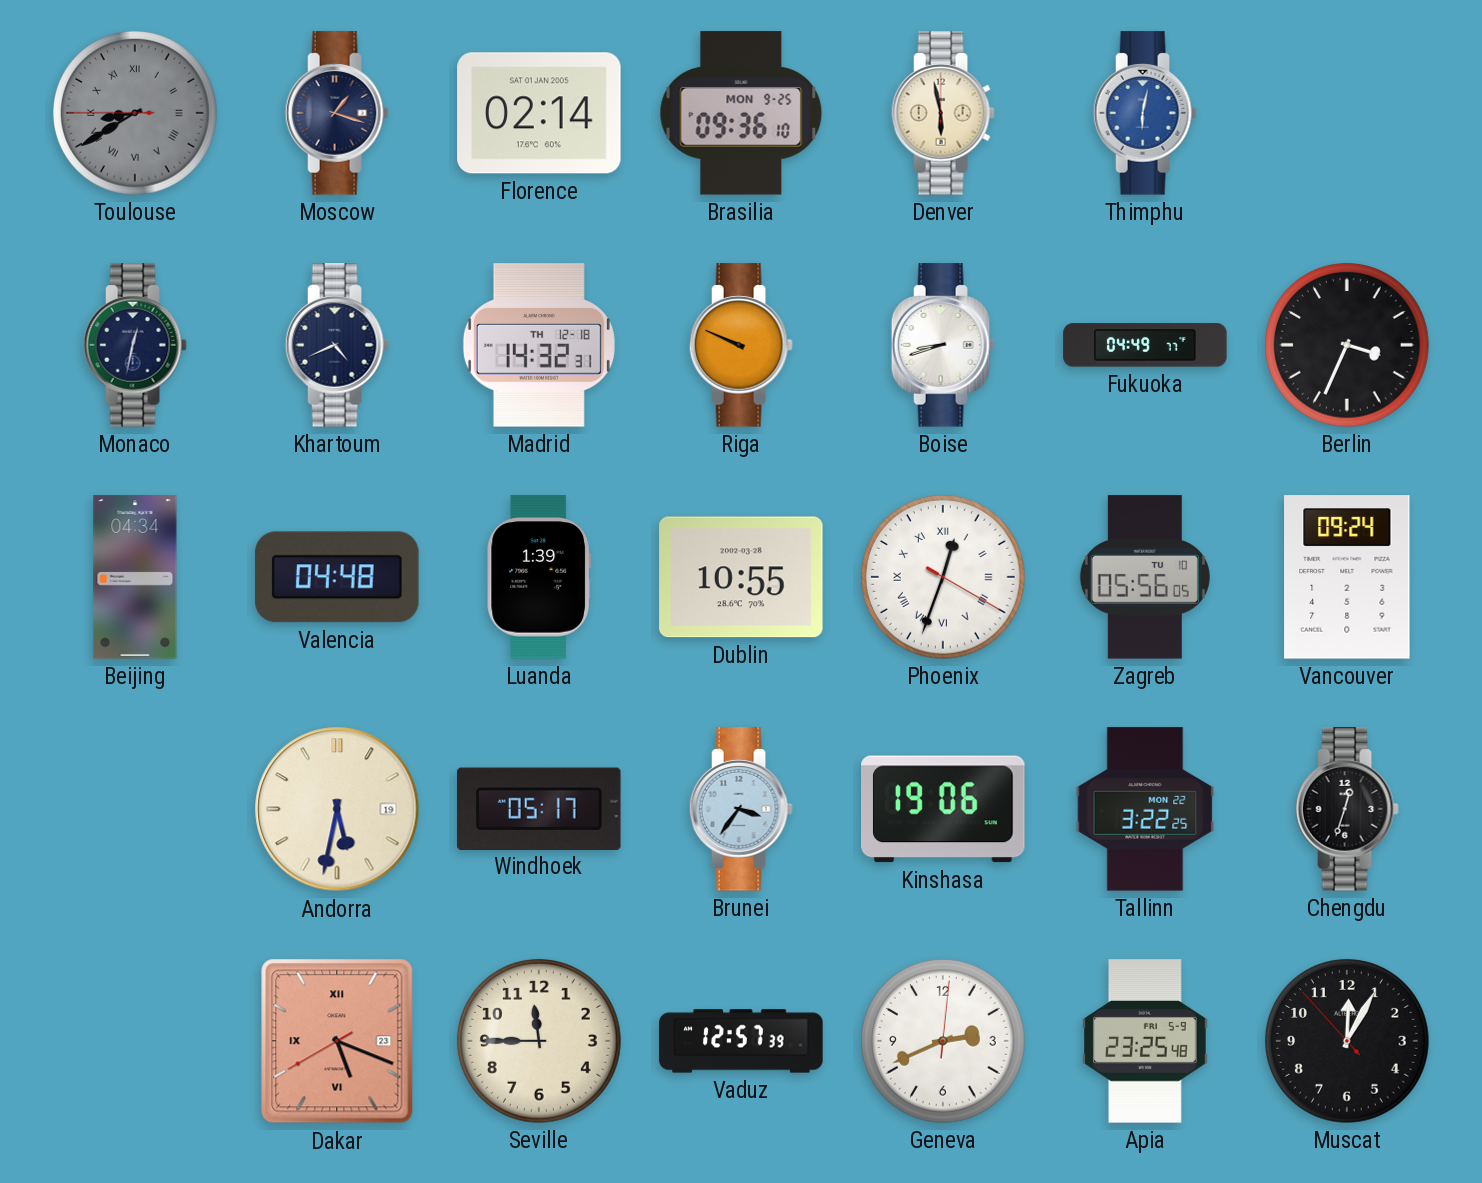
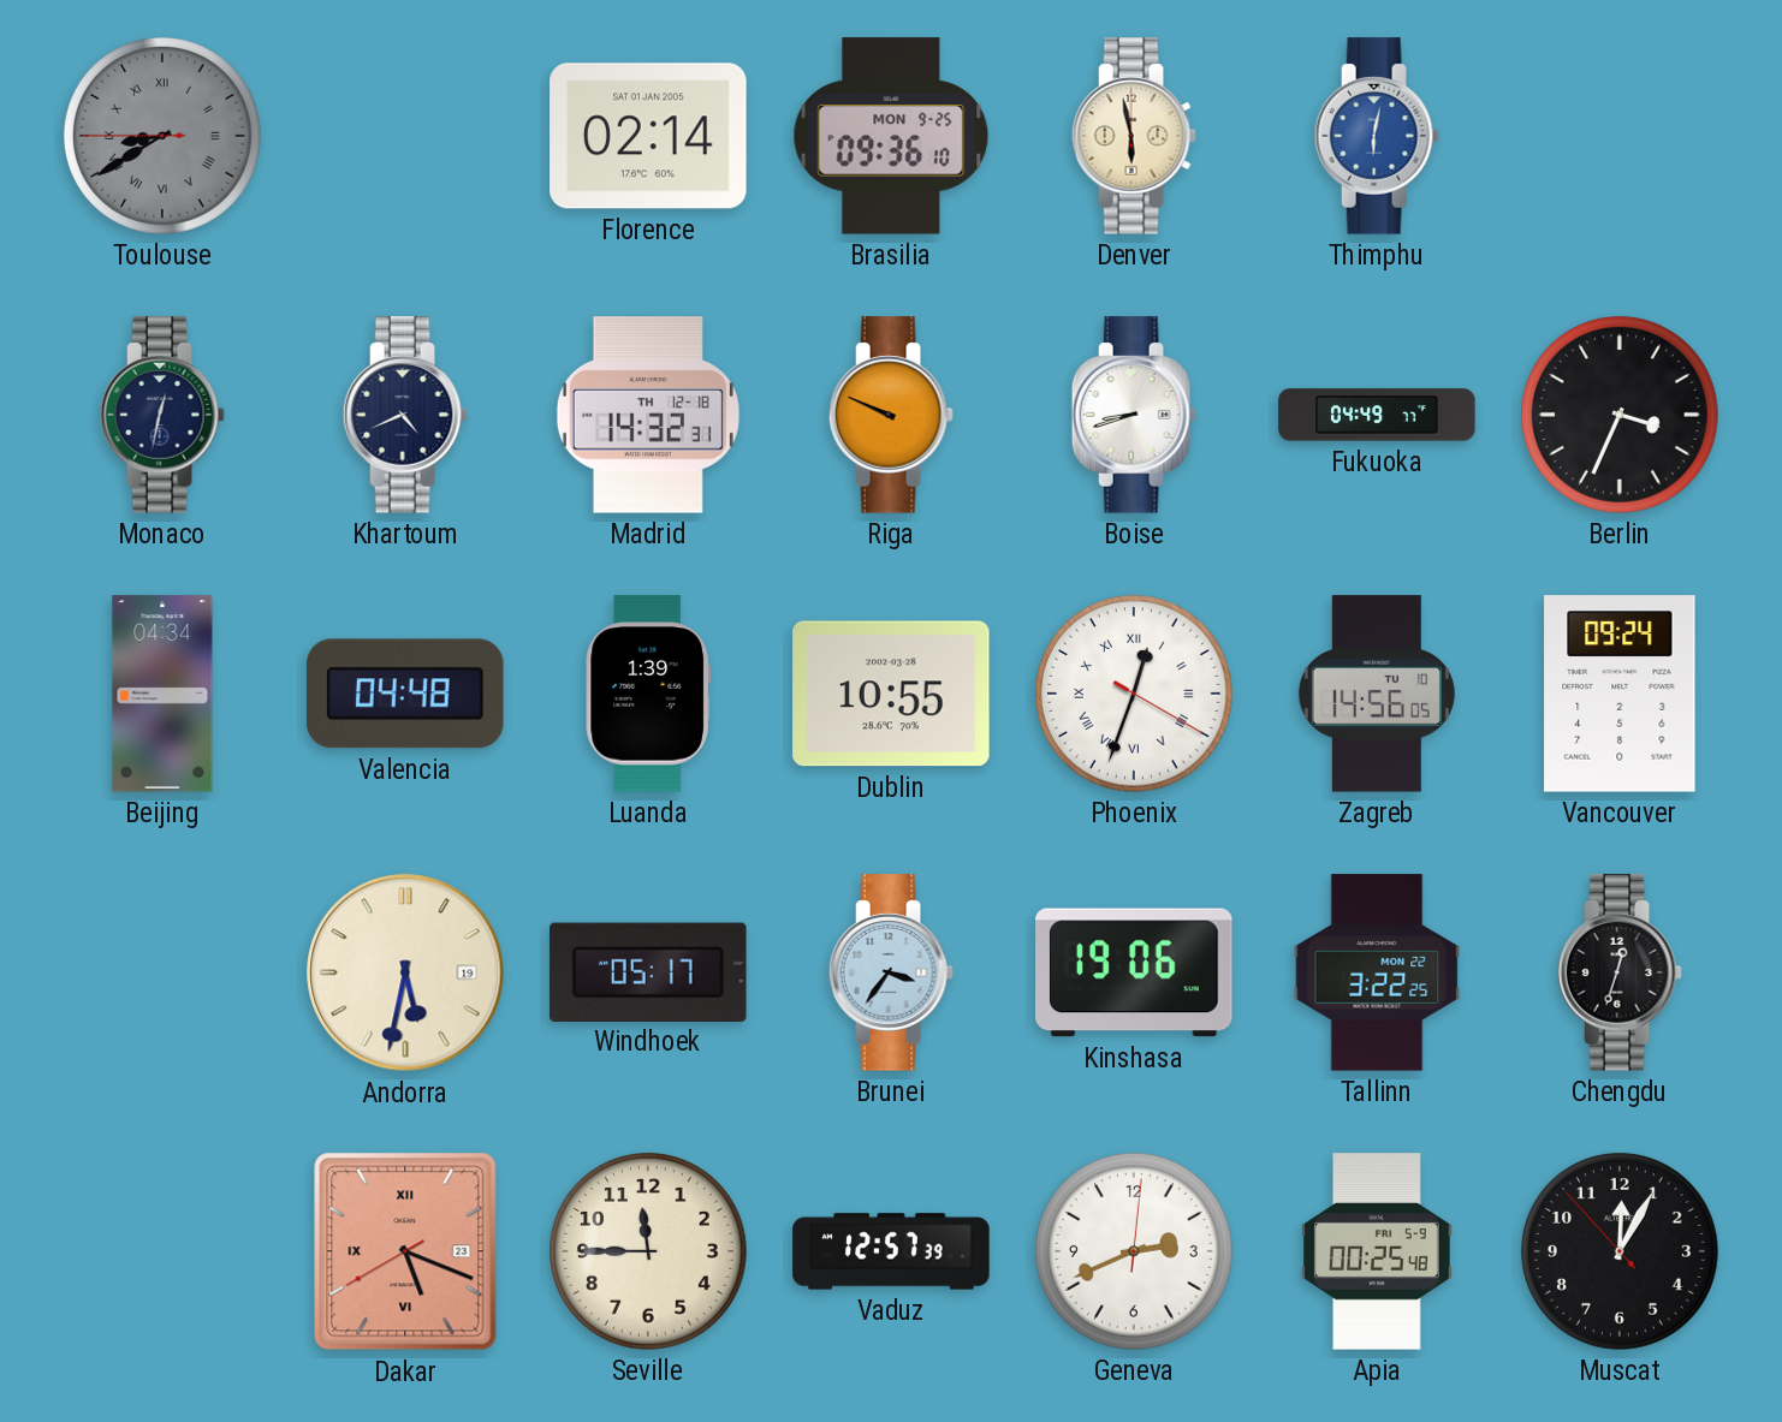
Moscow: 1:18 -> none
Zagreb: 05:56 -> 14:56
Apia: 23:25 -> 00:25
